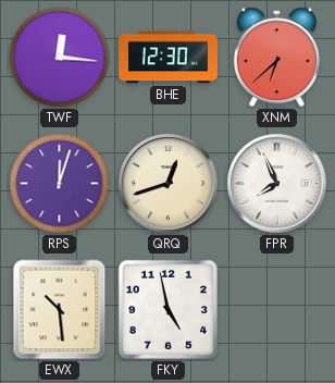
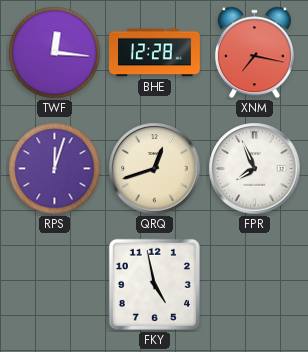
BHE: 12:30 -> 12:28
XNM: 6:38 -> 7:17
EWX: 10:29 -> none
